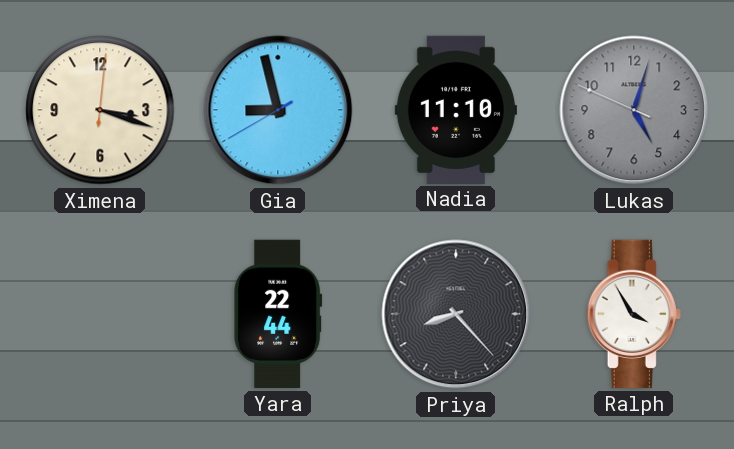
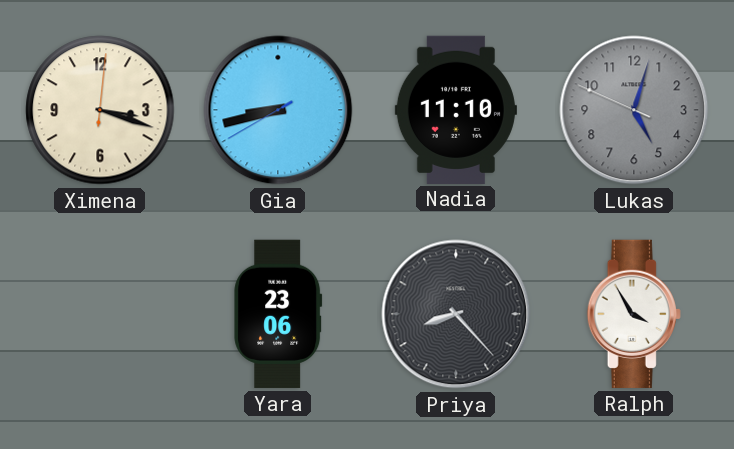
Gia: 8:57 -> 8:42
Yara: 22:44 -> 23:06
